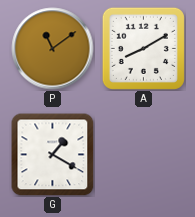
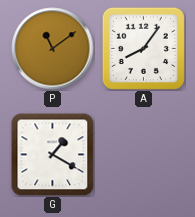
A: 8:10 -> 8:06
